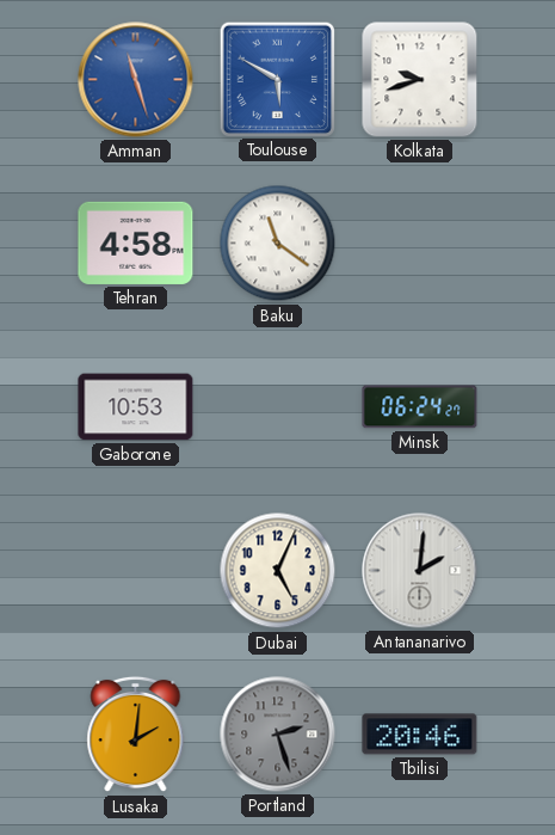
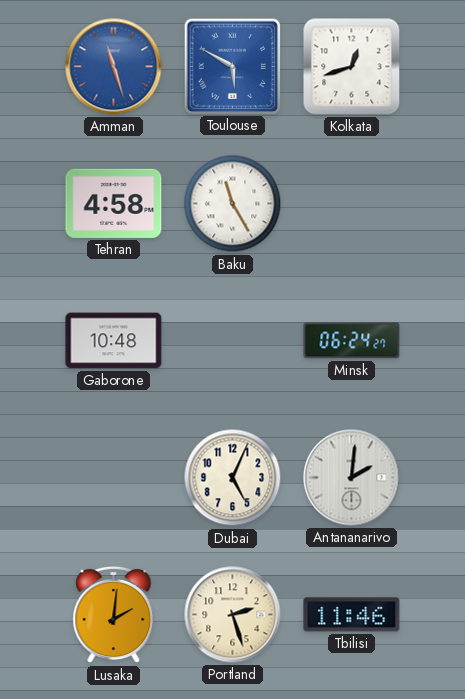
Kolkata: 9:42 -> 12:42
Baku: 11:21 -> 11:25
Gaborone: 10:53 -> 10:48
Portland dial: grey -> cream
Tbilisi: 20:46 -> 11:46
